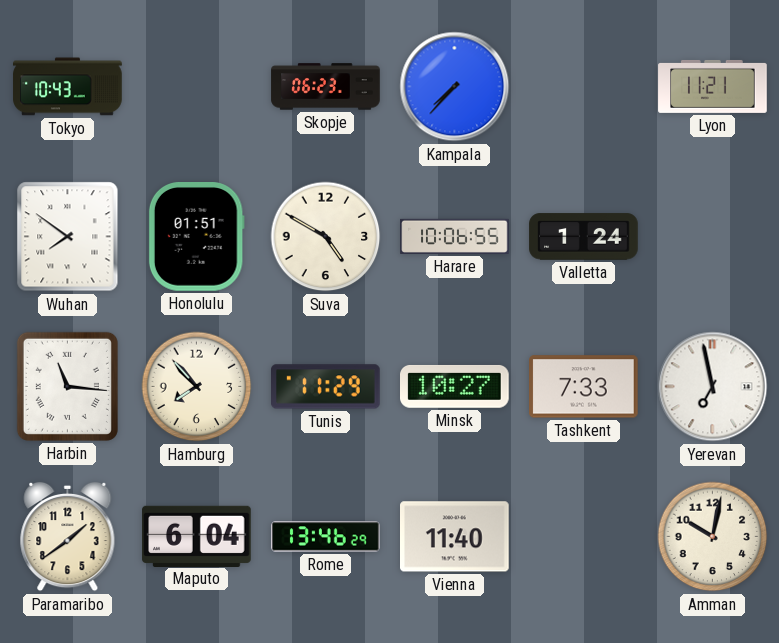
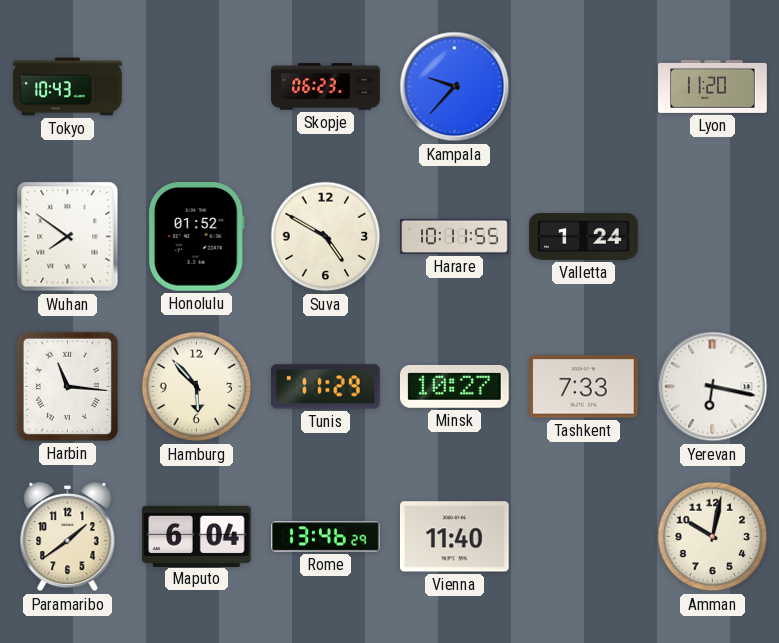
Kampala: 7:37 -> 9:37
Lyon: 11:21 -> 11:20
Honolulu: 01:51 -> 01:52
Harare: 10:06 -> 10:11
Hamburg: 7:53 -> 5:53
Yerevan: 6:58 -> 6:17
